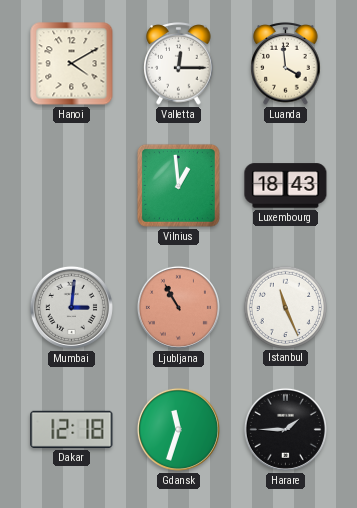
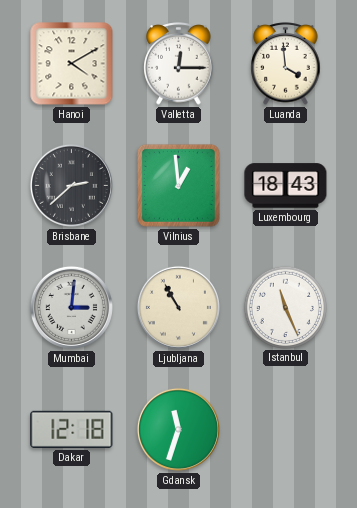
Brisbane: none -> 2:38
Ljubljana dial: salmon -> cream
Harare: 1:45 -> none
